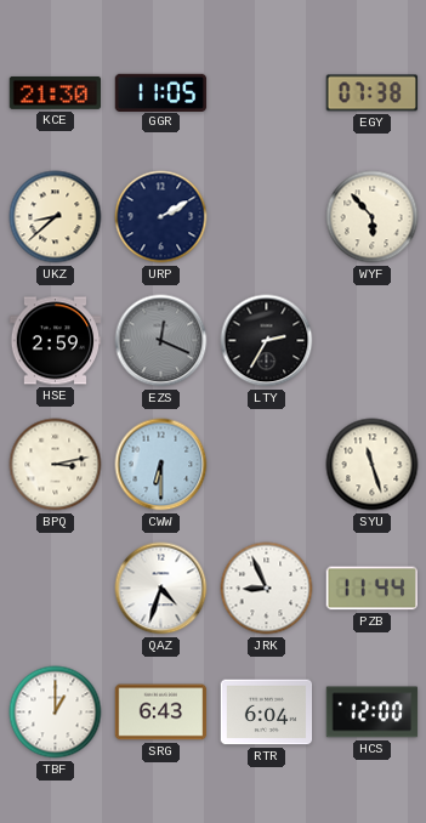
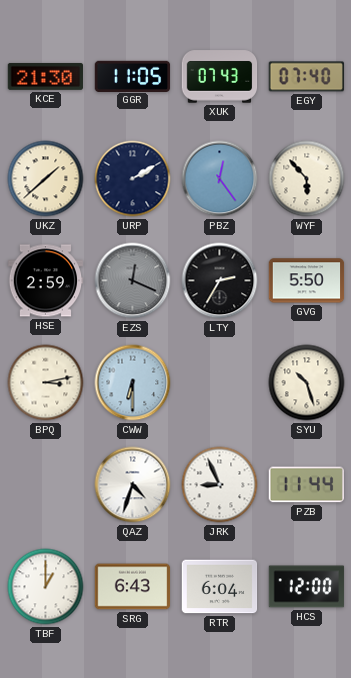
XUK: none -> 07:43
EGY: 07:38 -> 07:40
UKZ: 8:38 -> 1:38
PBZ: none -> 12:24
GVG: none -> 5:50
SYU: 11:27 -> 10:27
